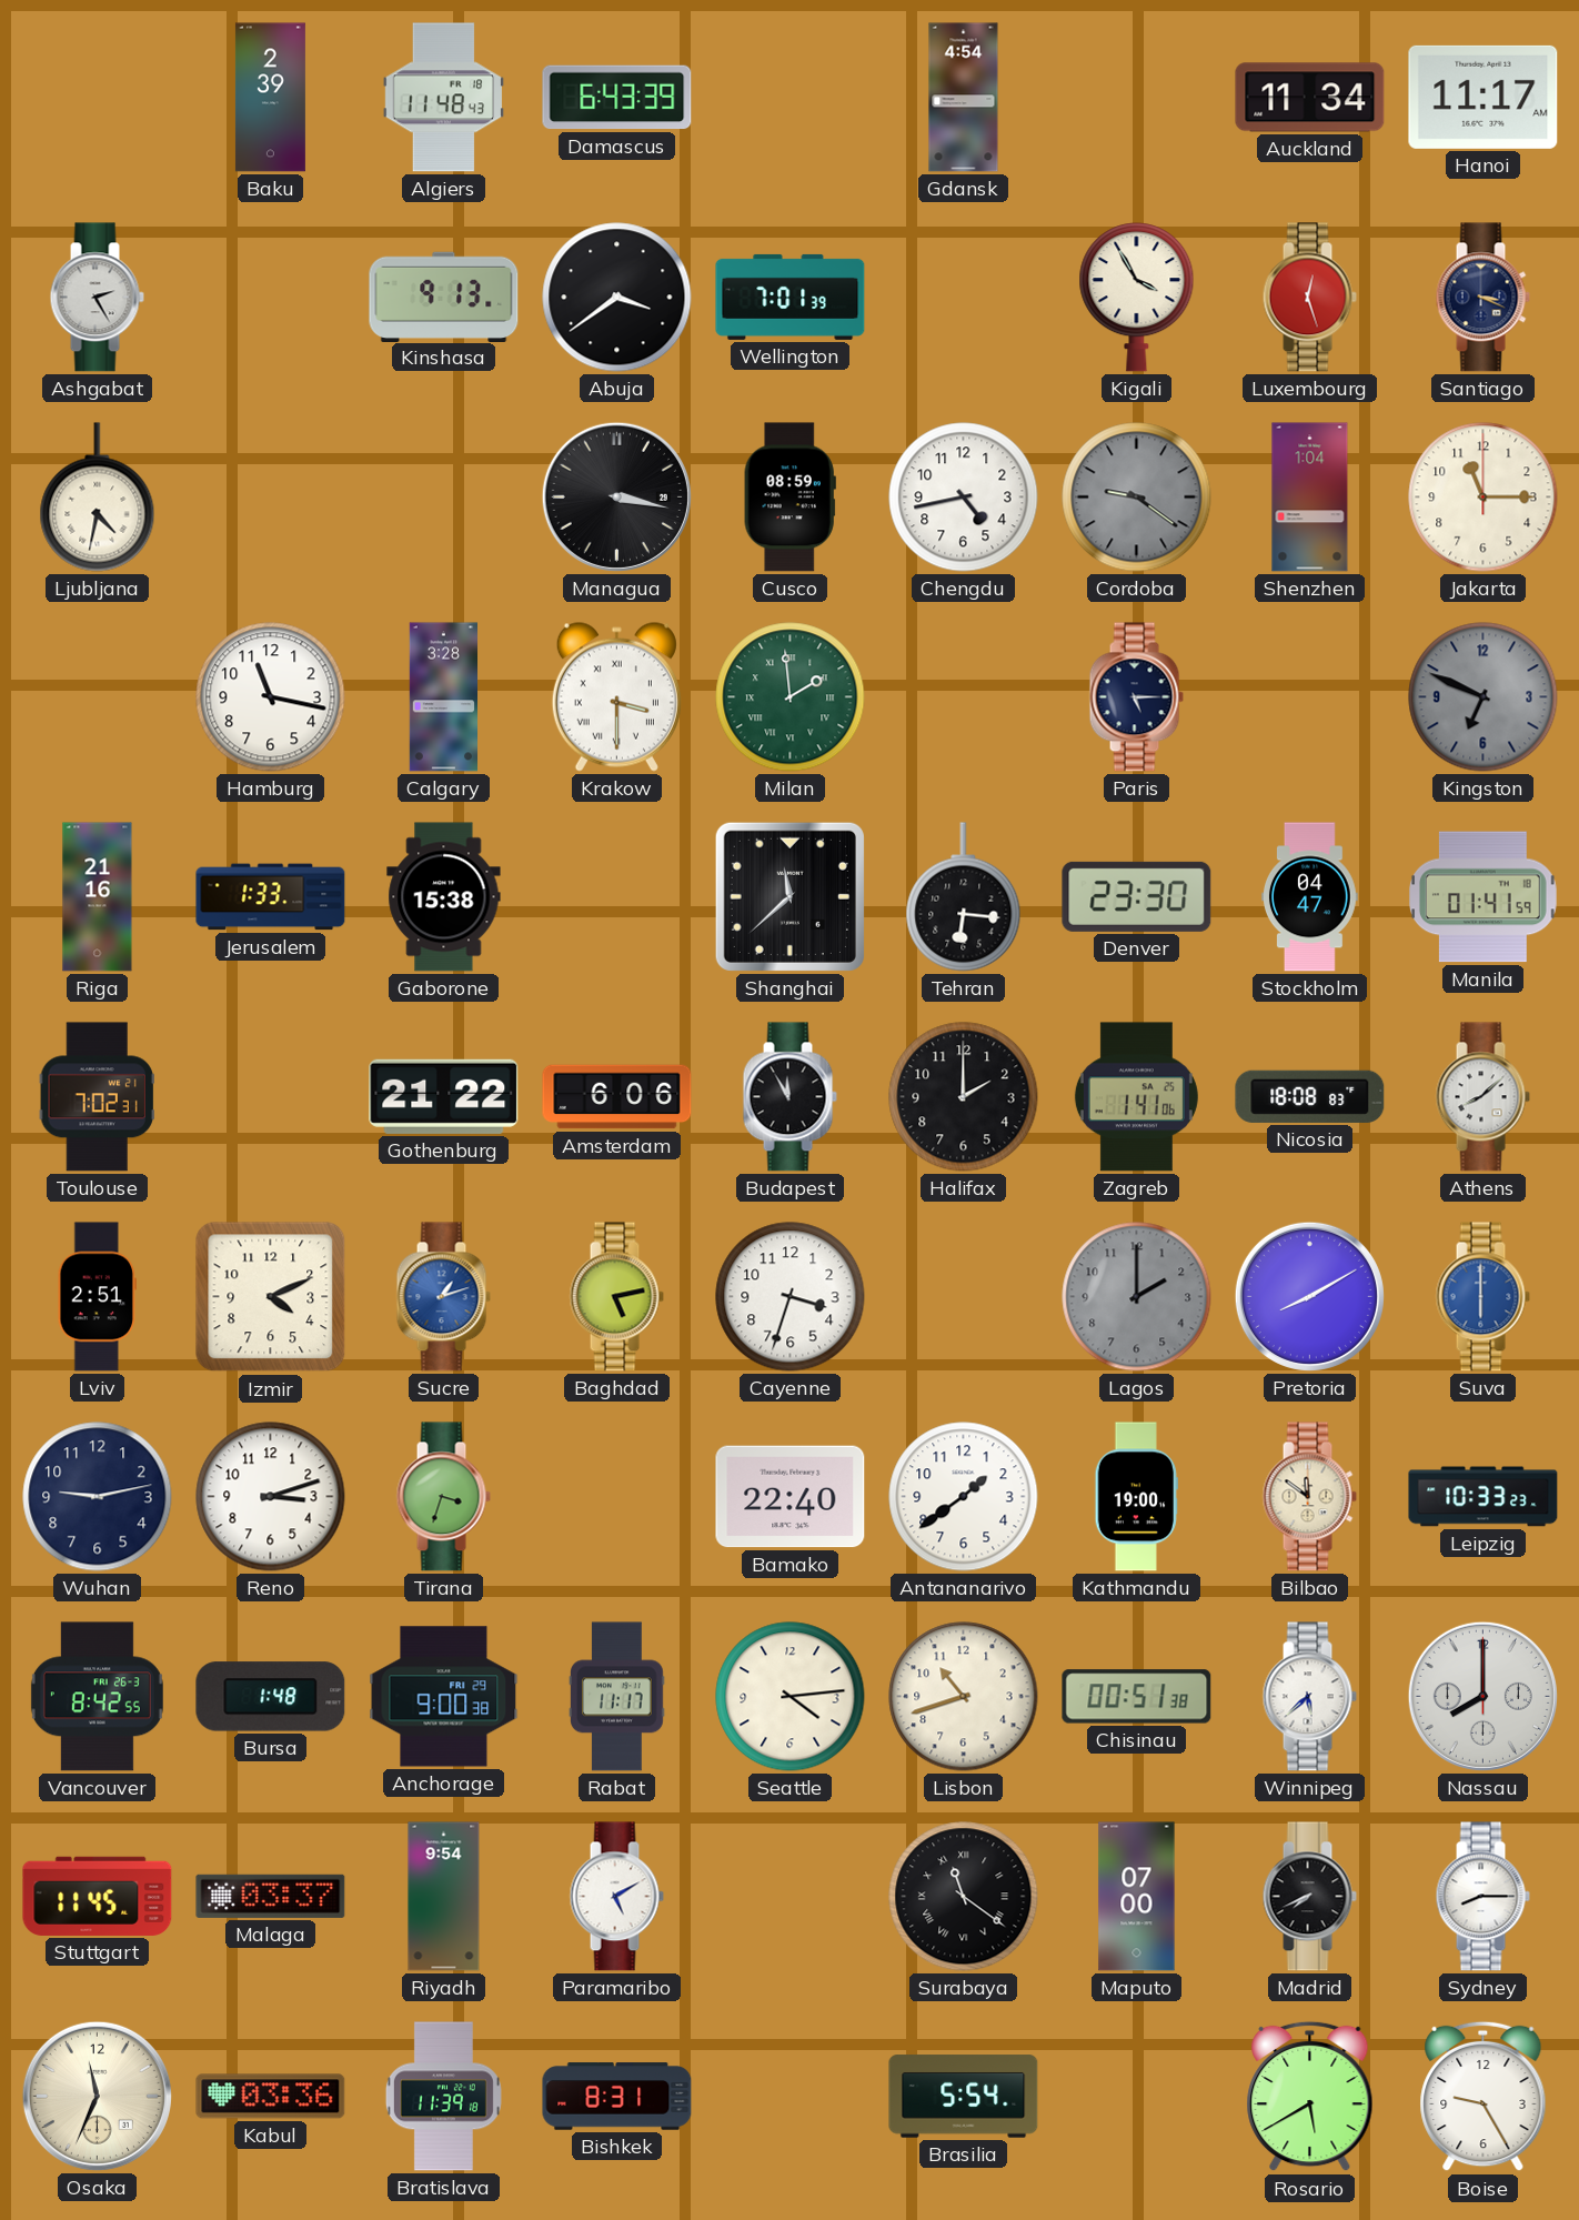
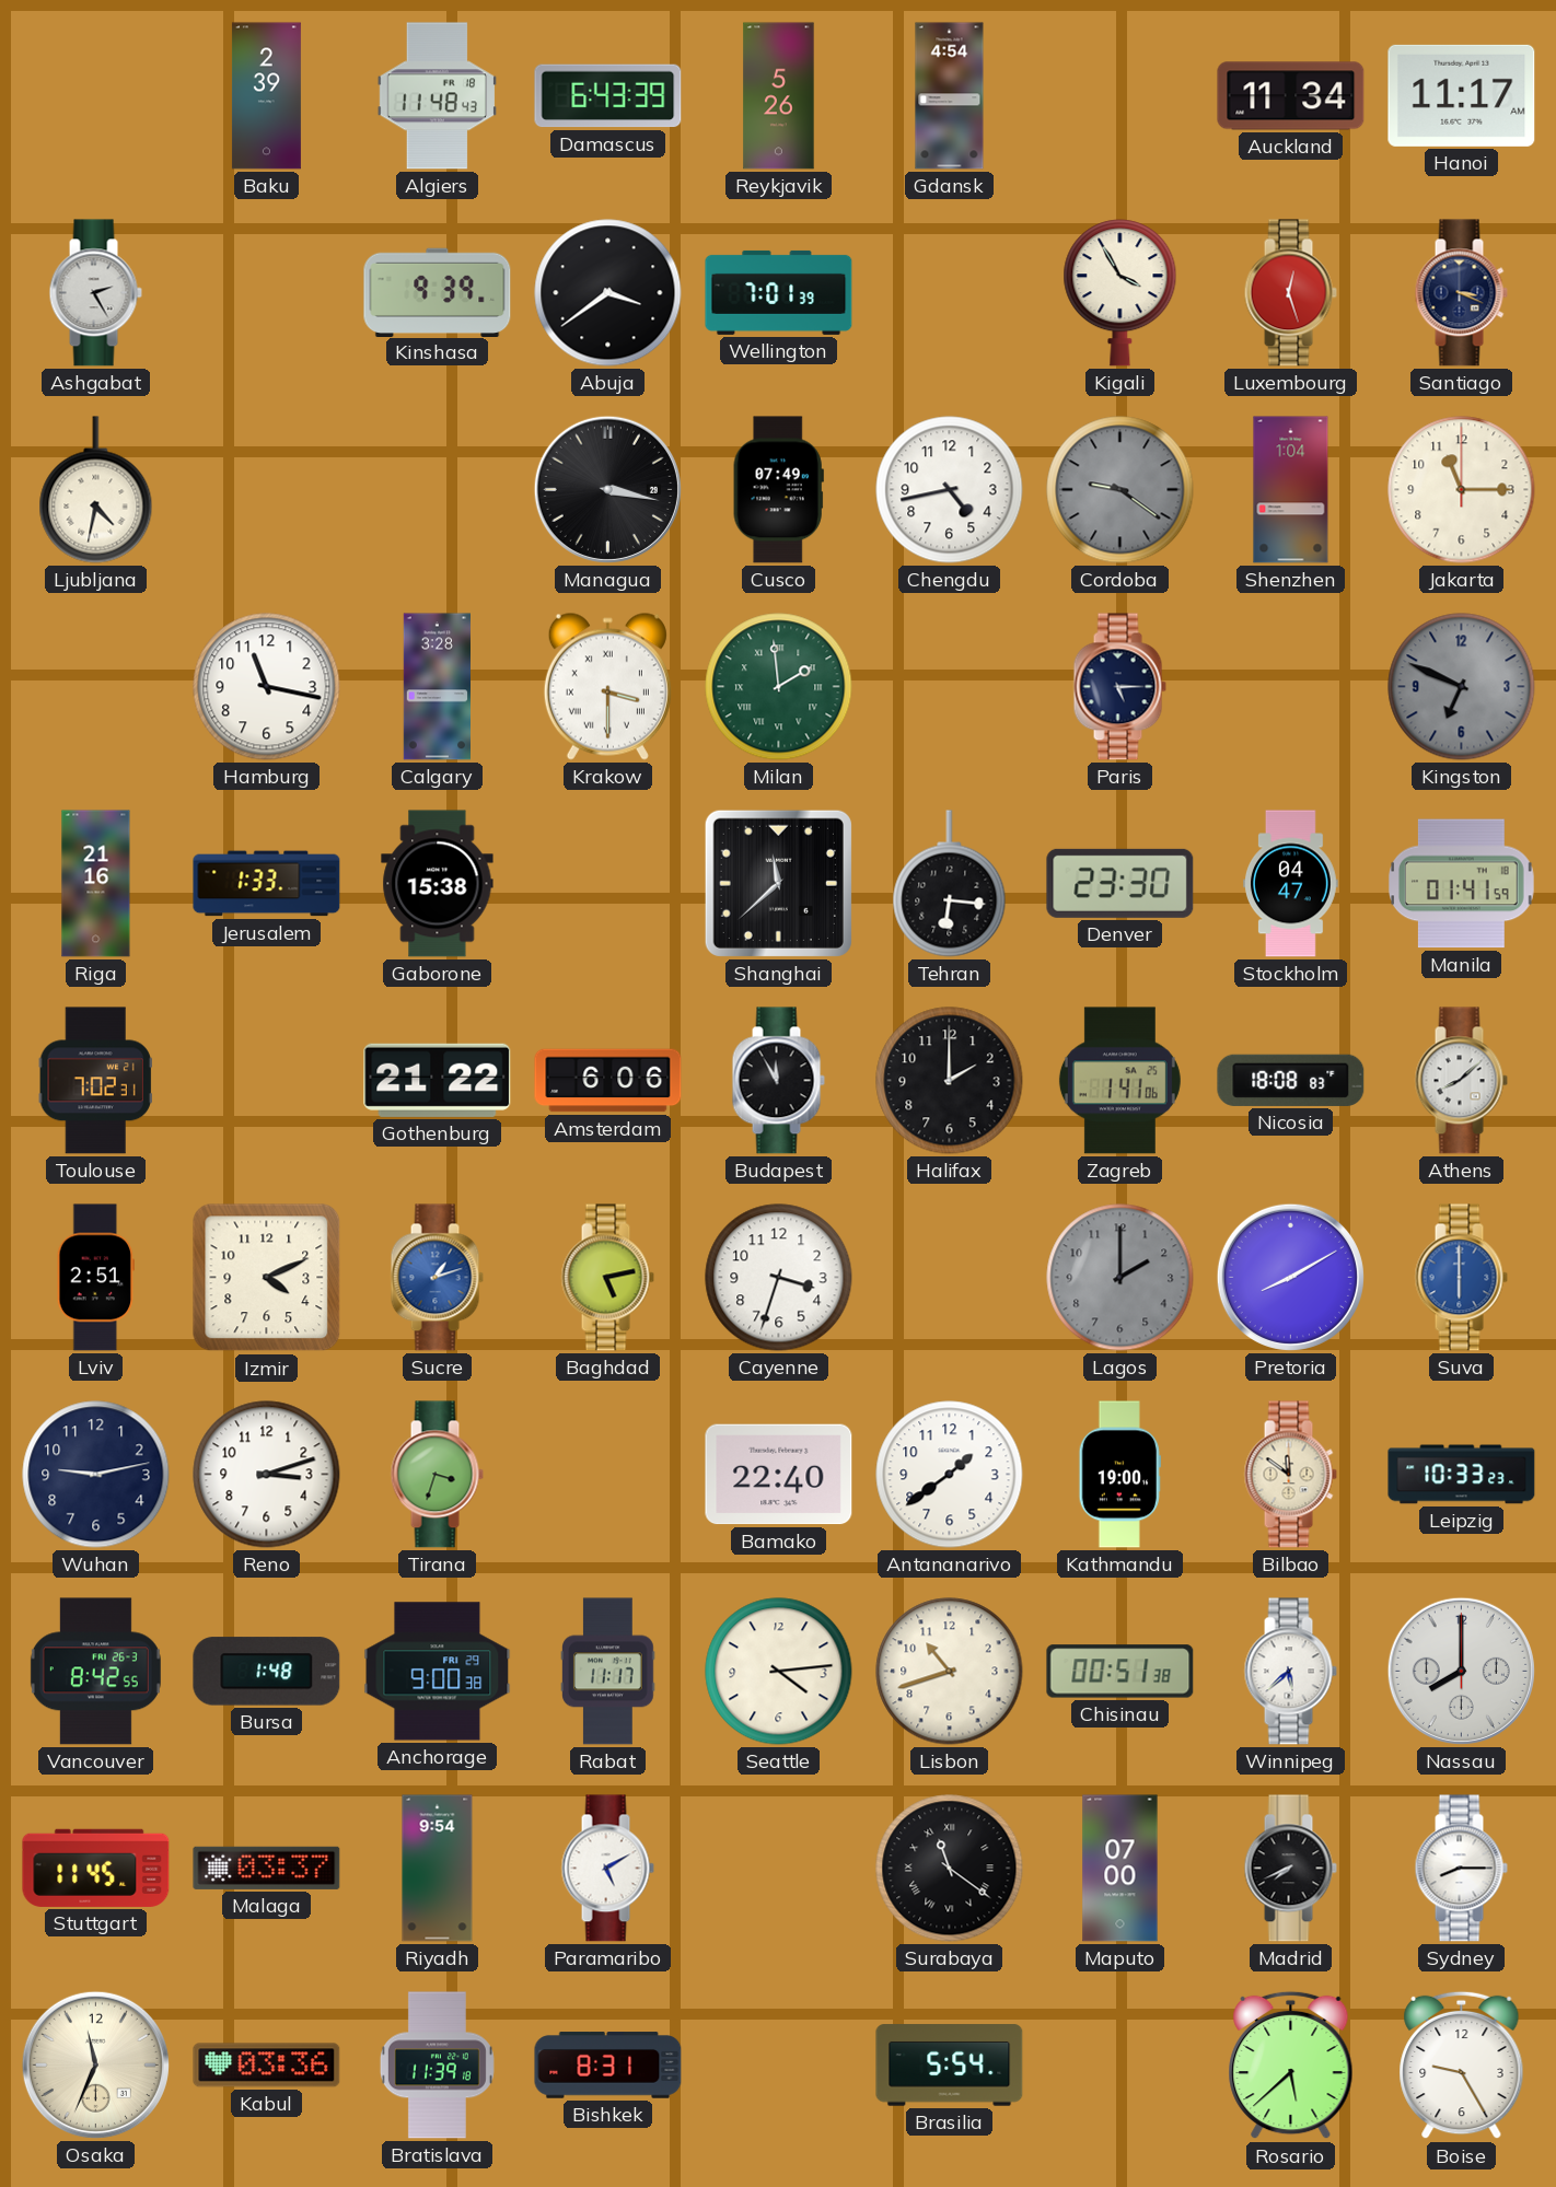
Reykjavik: none -> 5:26
Kinshasa: 9:13 -> 9:39
Cusco: 08:59 -> 07:49
Rosario: 5:40 -> 5:38
